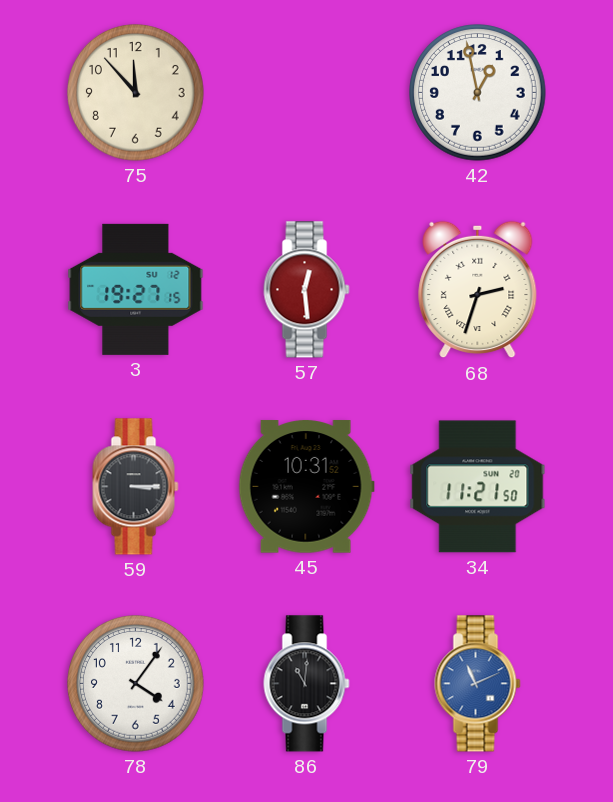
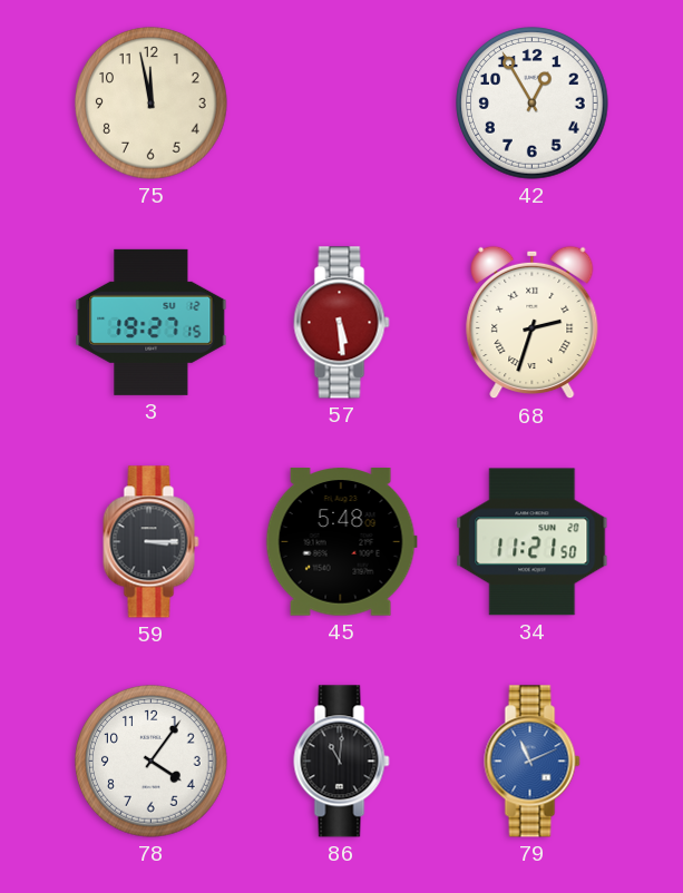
75: 11:53 -> 11:58
42: 12:58 -> 12:55
57: 12:29 -> 5:29
45: 10:31 -> 5:48
